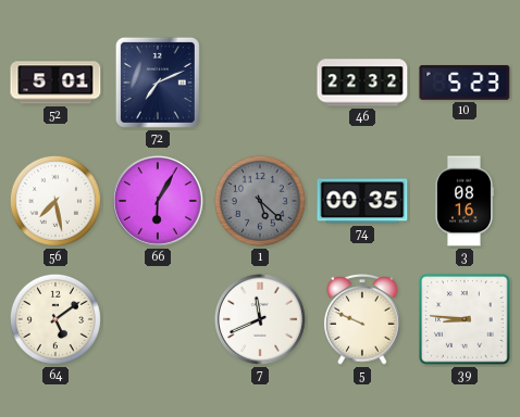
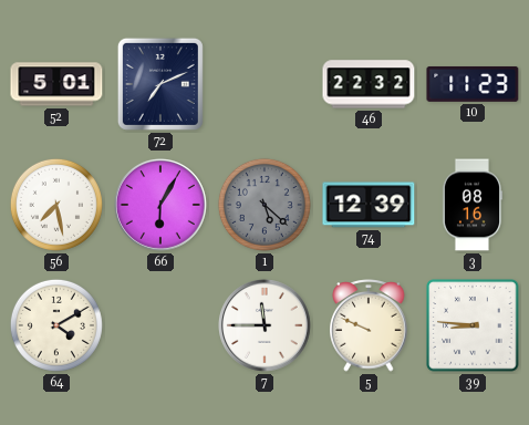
10: 5:23 -> 11:23
74: 00:35 -> 12:39
64: 5:09 -> 4:10
7: 11:41 -> 11:45
